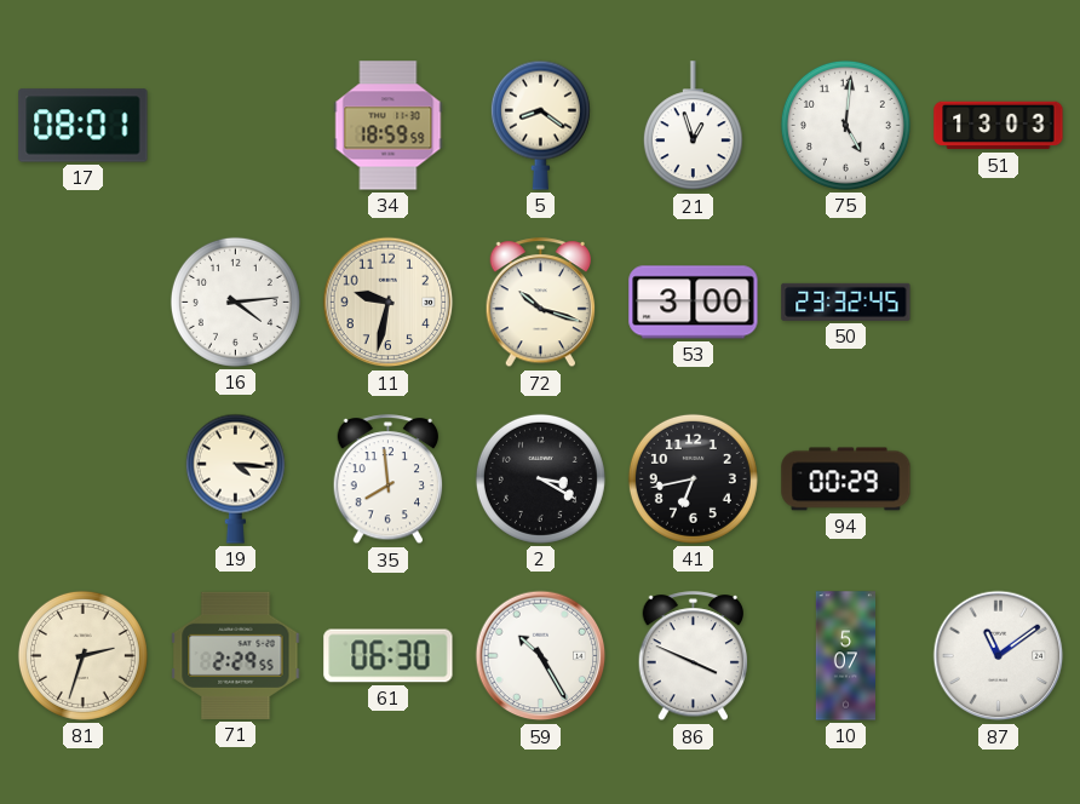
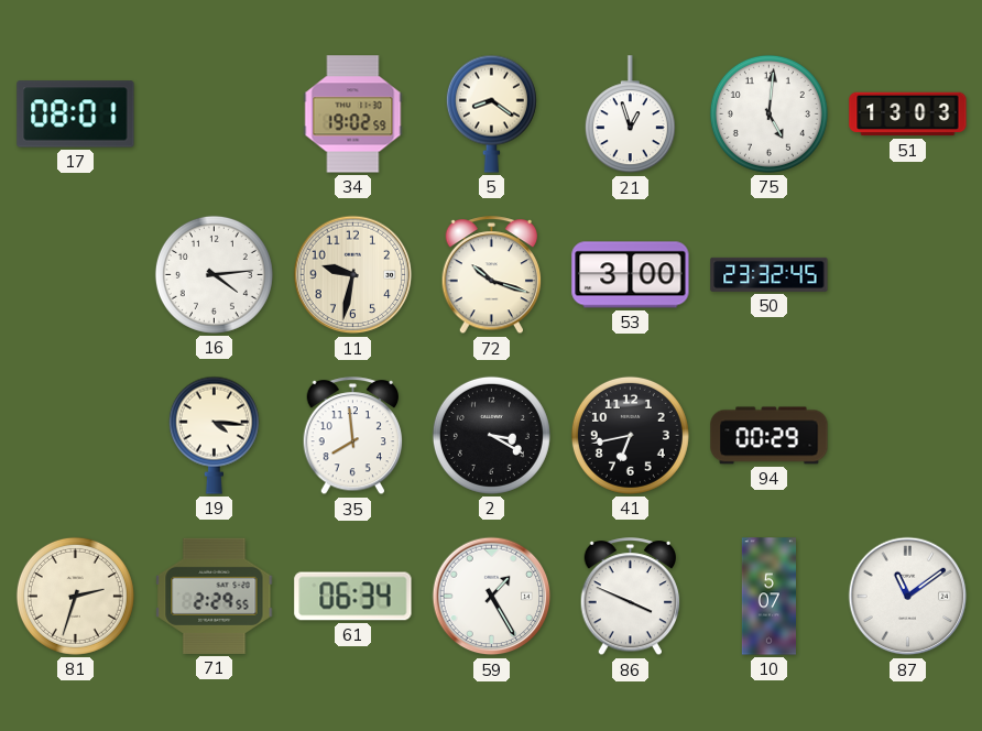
34: 18:59 -> 19:02
61: 06:30 -> 06:34
59: 10:25 -> 1:25
